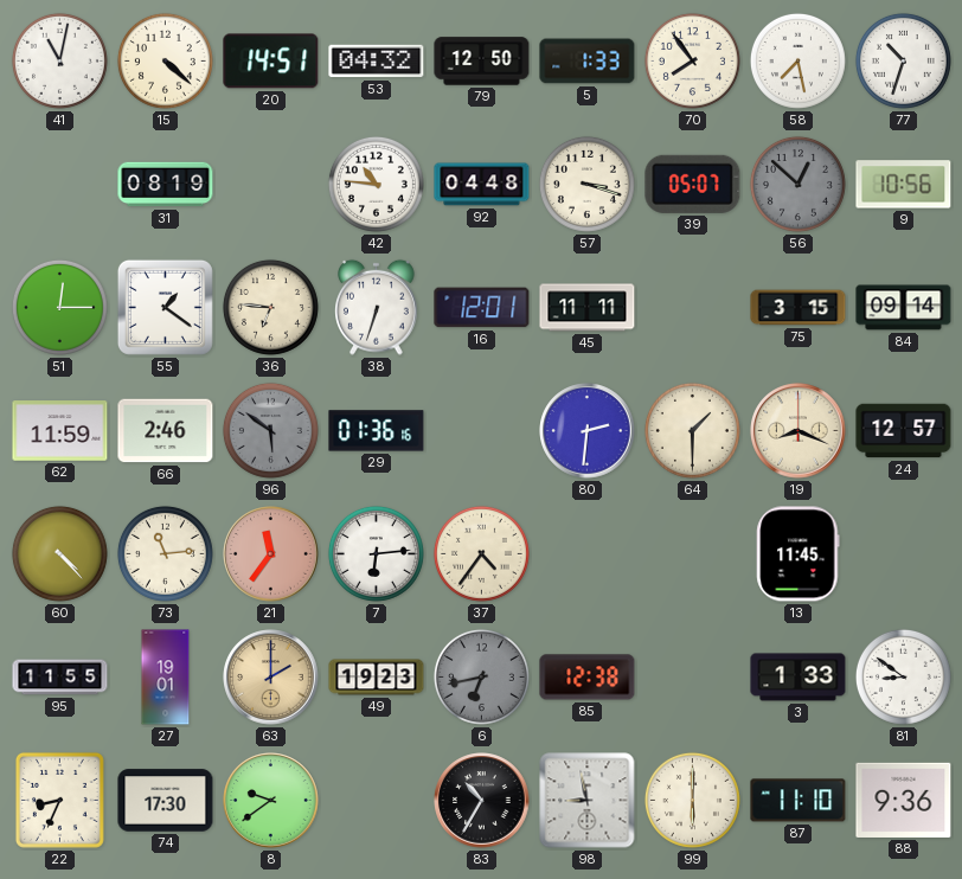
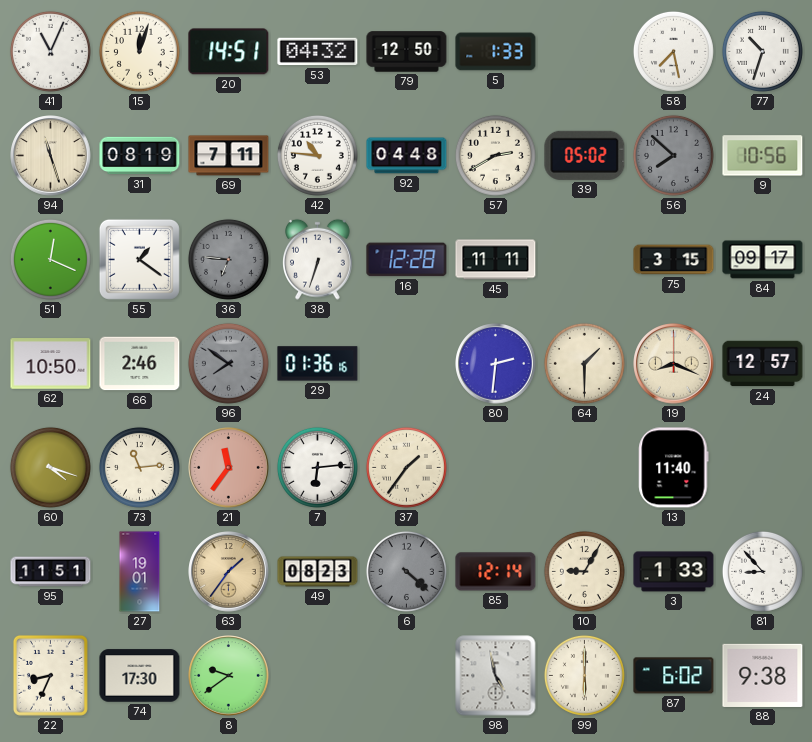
41: 11:02 -> 11:04
15: 4:22 -> 12:03
70: 7:54 -> none
94: none -> 11:27
69: none -> 7:11
57: 3:18 -> 2:40
39: 05:07 -> 05:02
56: 12:52 -> 7:52
51: 12:15 -> 12:19
36 dial: cream -> grey
16: 12:01 -> 12:28
84: 09:14 -> 09:17
62: 11:59 -> 10:50
96: 5:51 -> 7:51
60: 4:23 -> 4:18
37: 4:36 -> 1:36
13: 11:45 -> 11:40
95: 11:55 -> 11:51
63: 2:00 -> 1:36
49: 19:23 -> 08:23
6: 6:43 -> 4:22
85: 12:38 -> 12:14
10: none -> 9:05
81: 8:51 -> 8:53
83: 10:35 -> none
98: 8:58 -> 4:58
87: 11:10 -> 6:02
88: 9:36 -> 9:38
